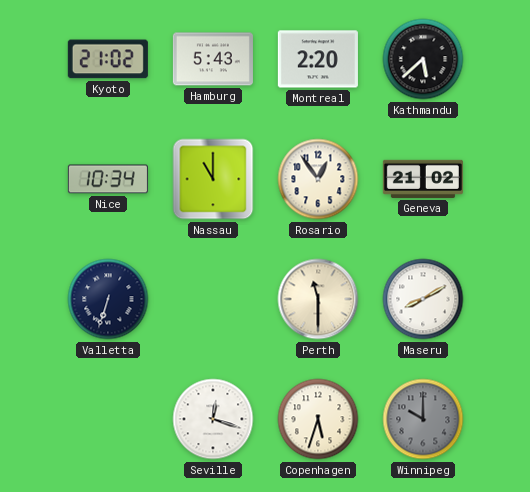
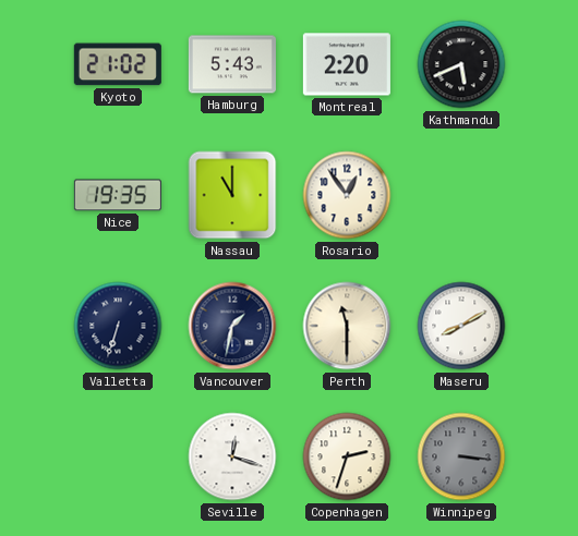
Kathmandu: 5:38 -> 5:41
Nice: 10:34 -> 19:35
Geneva: 21:02 -> none
Vancouver: none -> 1:32
Copenhagen: 5:33 -> 2:33
Winnipeg: 10:00 -> 3:16
